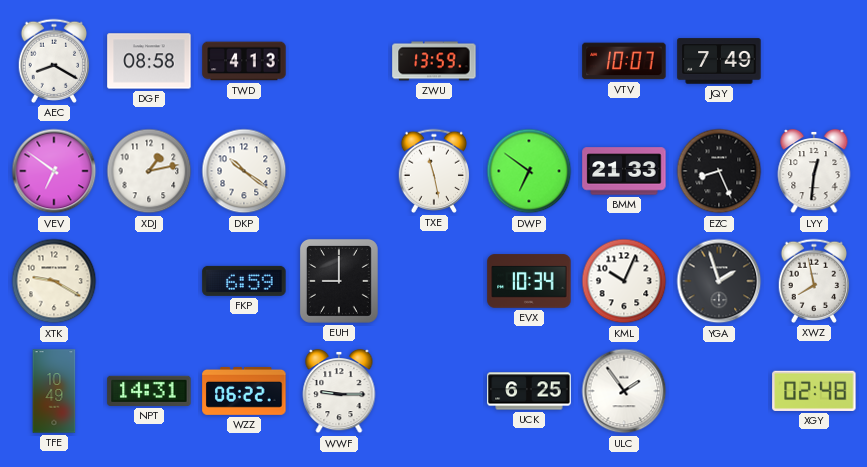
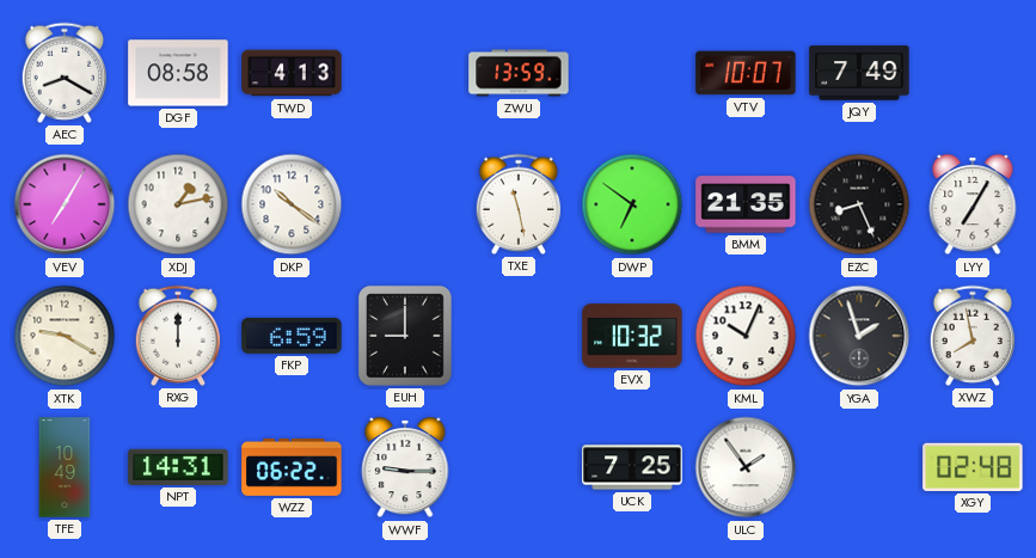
VEV: 6:51 -> 7:05
BMM: 21:33 -> 21:35
LYY: 12:31 -> 7:05
RXG: none -> 12:00
EVX: 10:34 -> 10:32
UCK: 6:25 -> 7:25
